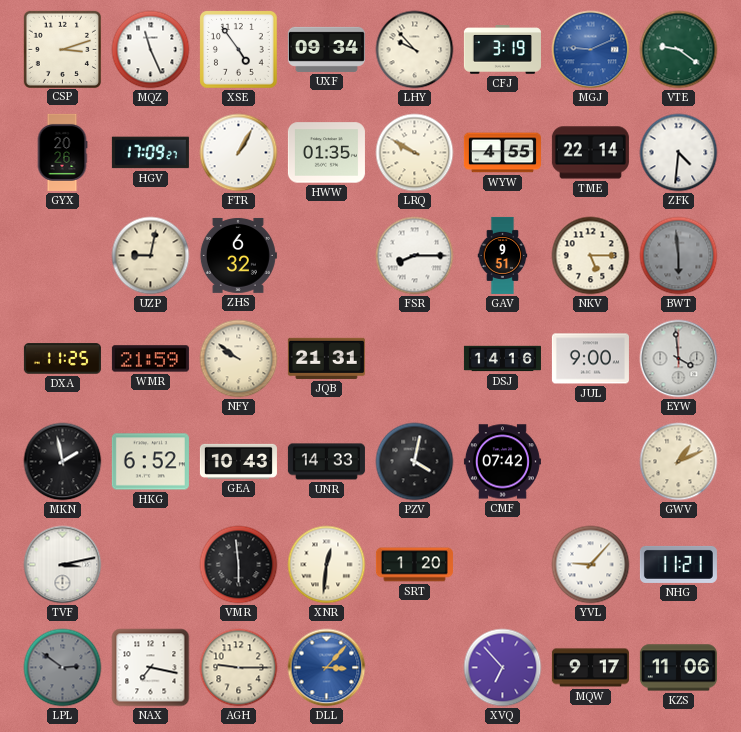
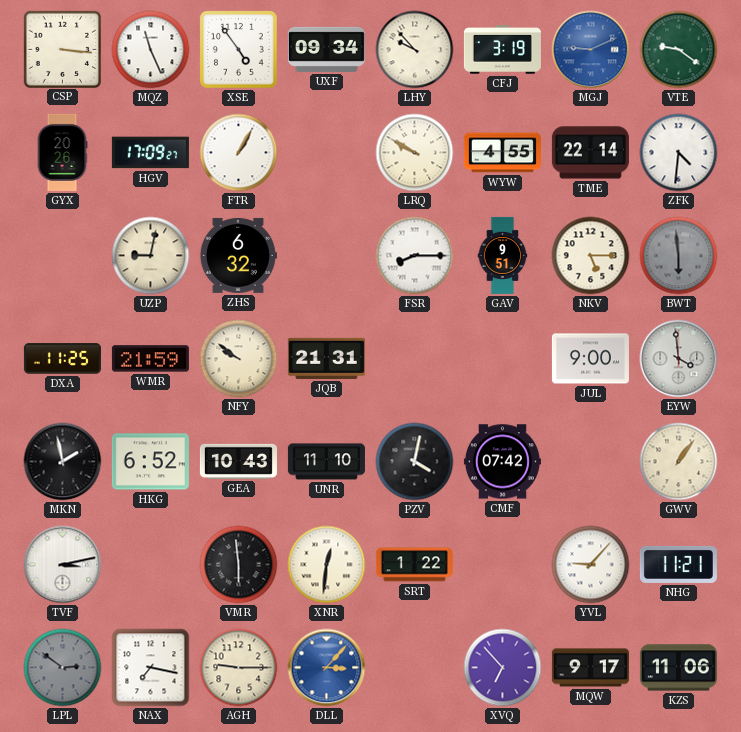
CSP: 3:12 -> 3:16
HWW: 01:35 -> none
DSJ: 14:16 -> none
UNR: 14:33 -> 11:10
GWV: 1:11 -> 1:06
SRT: 1:20 -> 1:22
